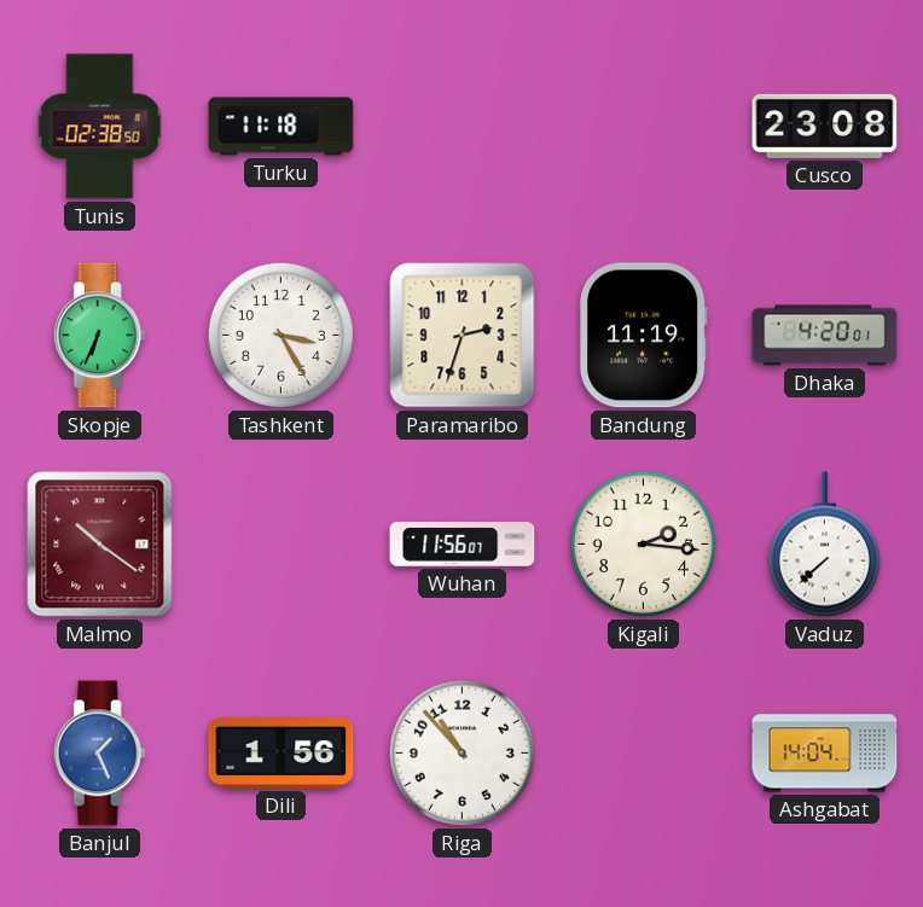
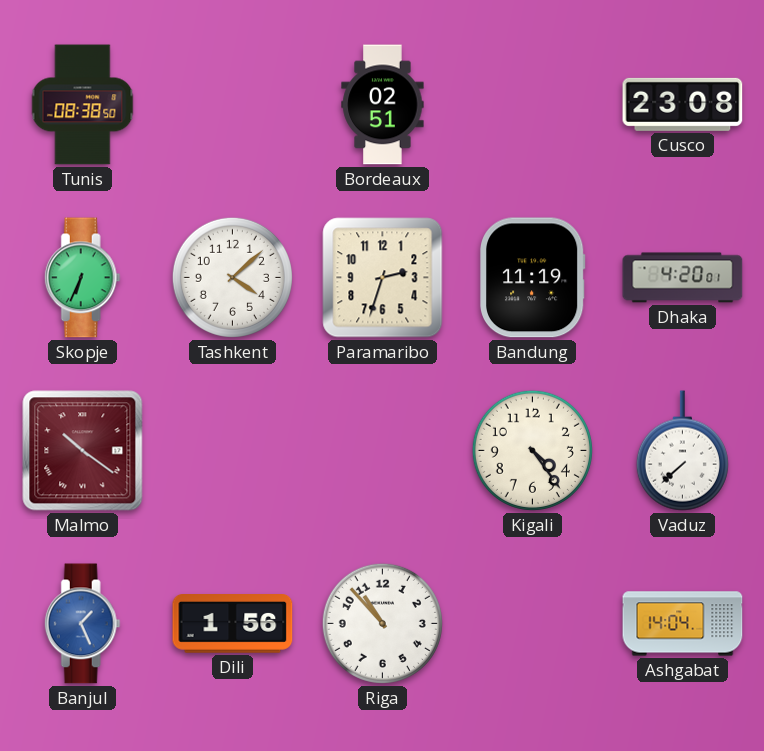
Tunis: 02:38 -> 08:38
Turku: 11:18 -> none
Bordeaux: none -> 02:51
Tashkent: 3:25 -> 4:08
Wuhan: 11:56 -> none
Kigali: 2:16 -> 4:24
